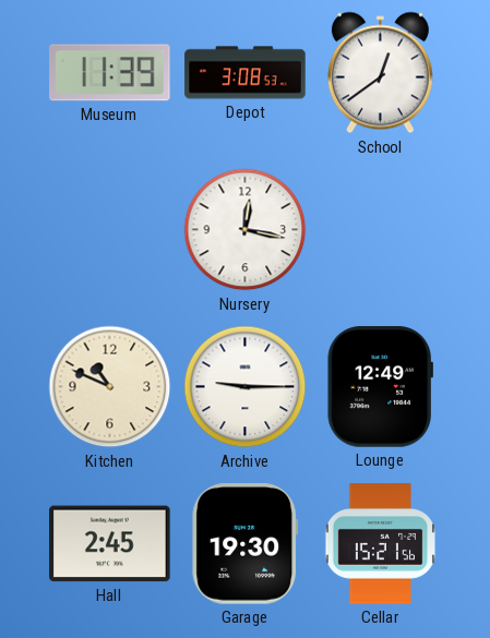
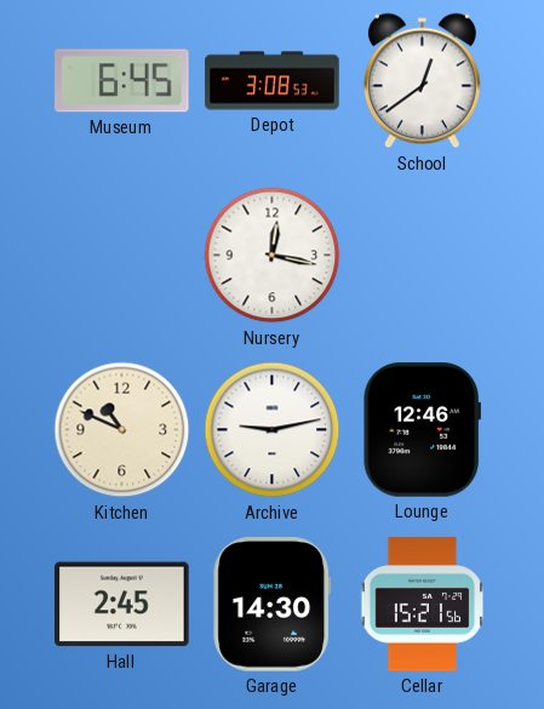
Museum: 11:39 -> 6:45
Archive: 9:15 -> 9:13
Lounge: 12:49 -> 12:46
Garage: 19:30 -> 14:30
